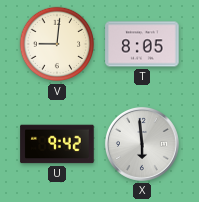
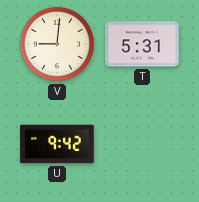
T: 8:05 -> 5:31
X: 5:59 -> none
